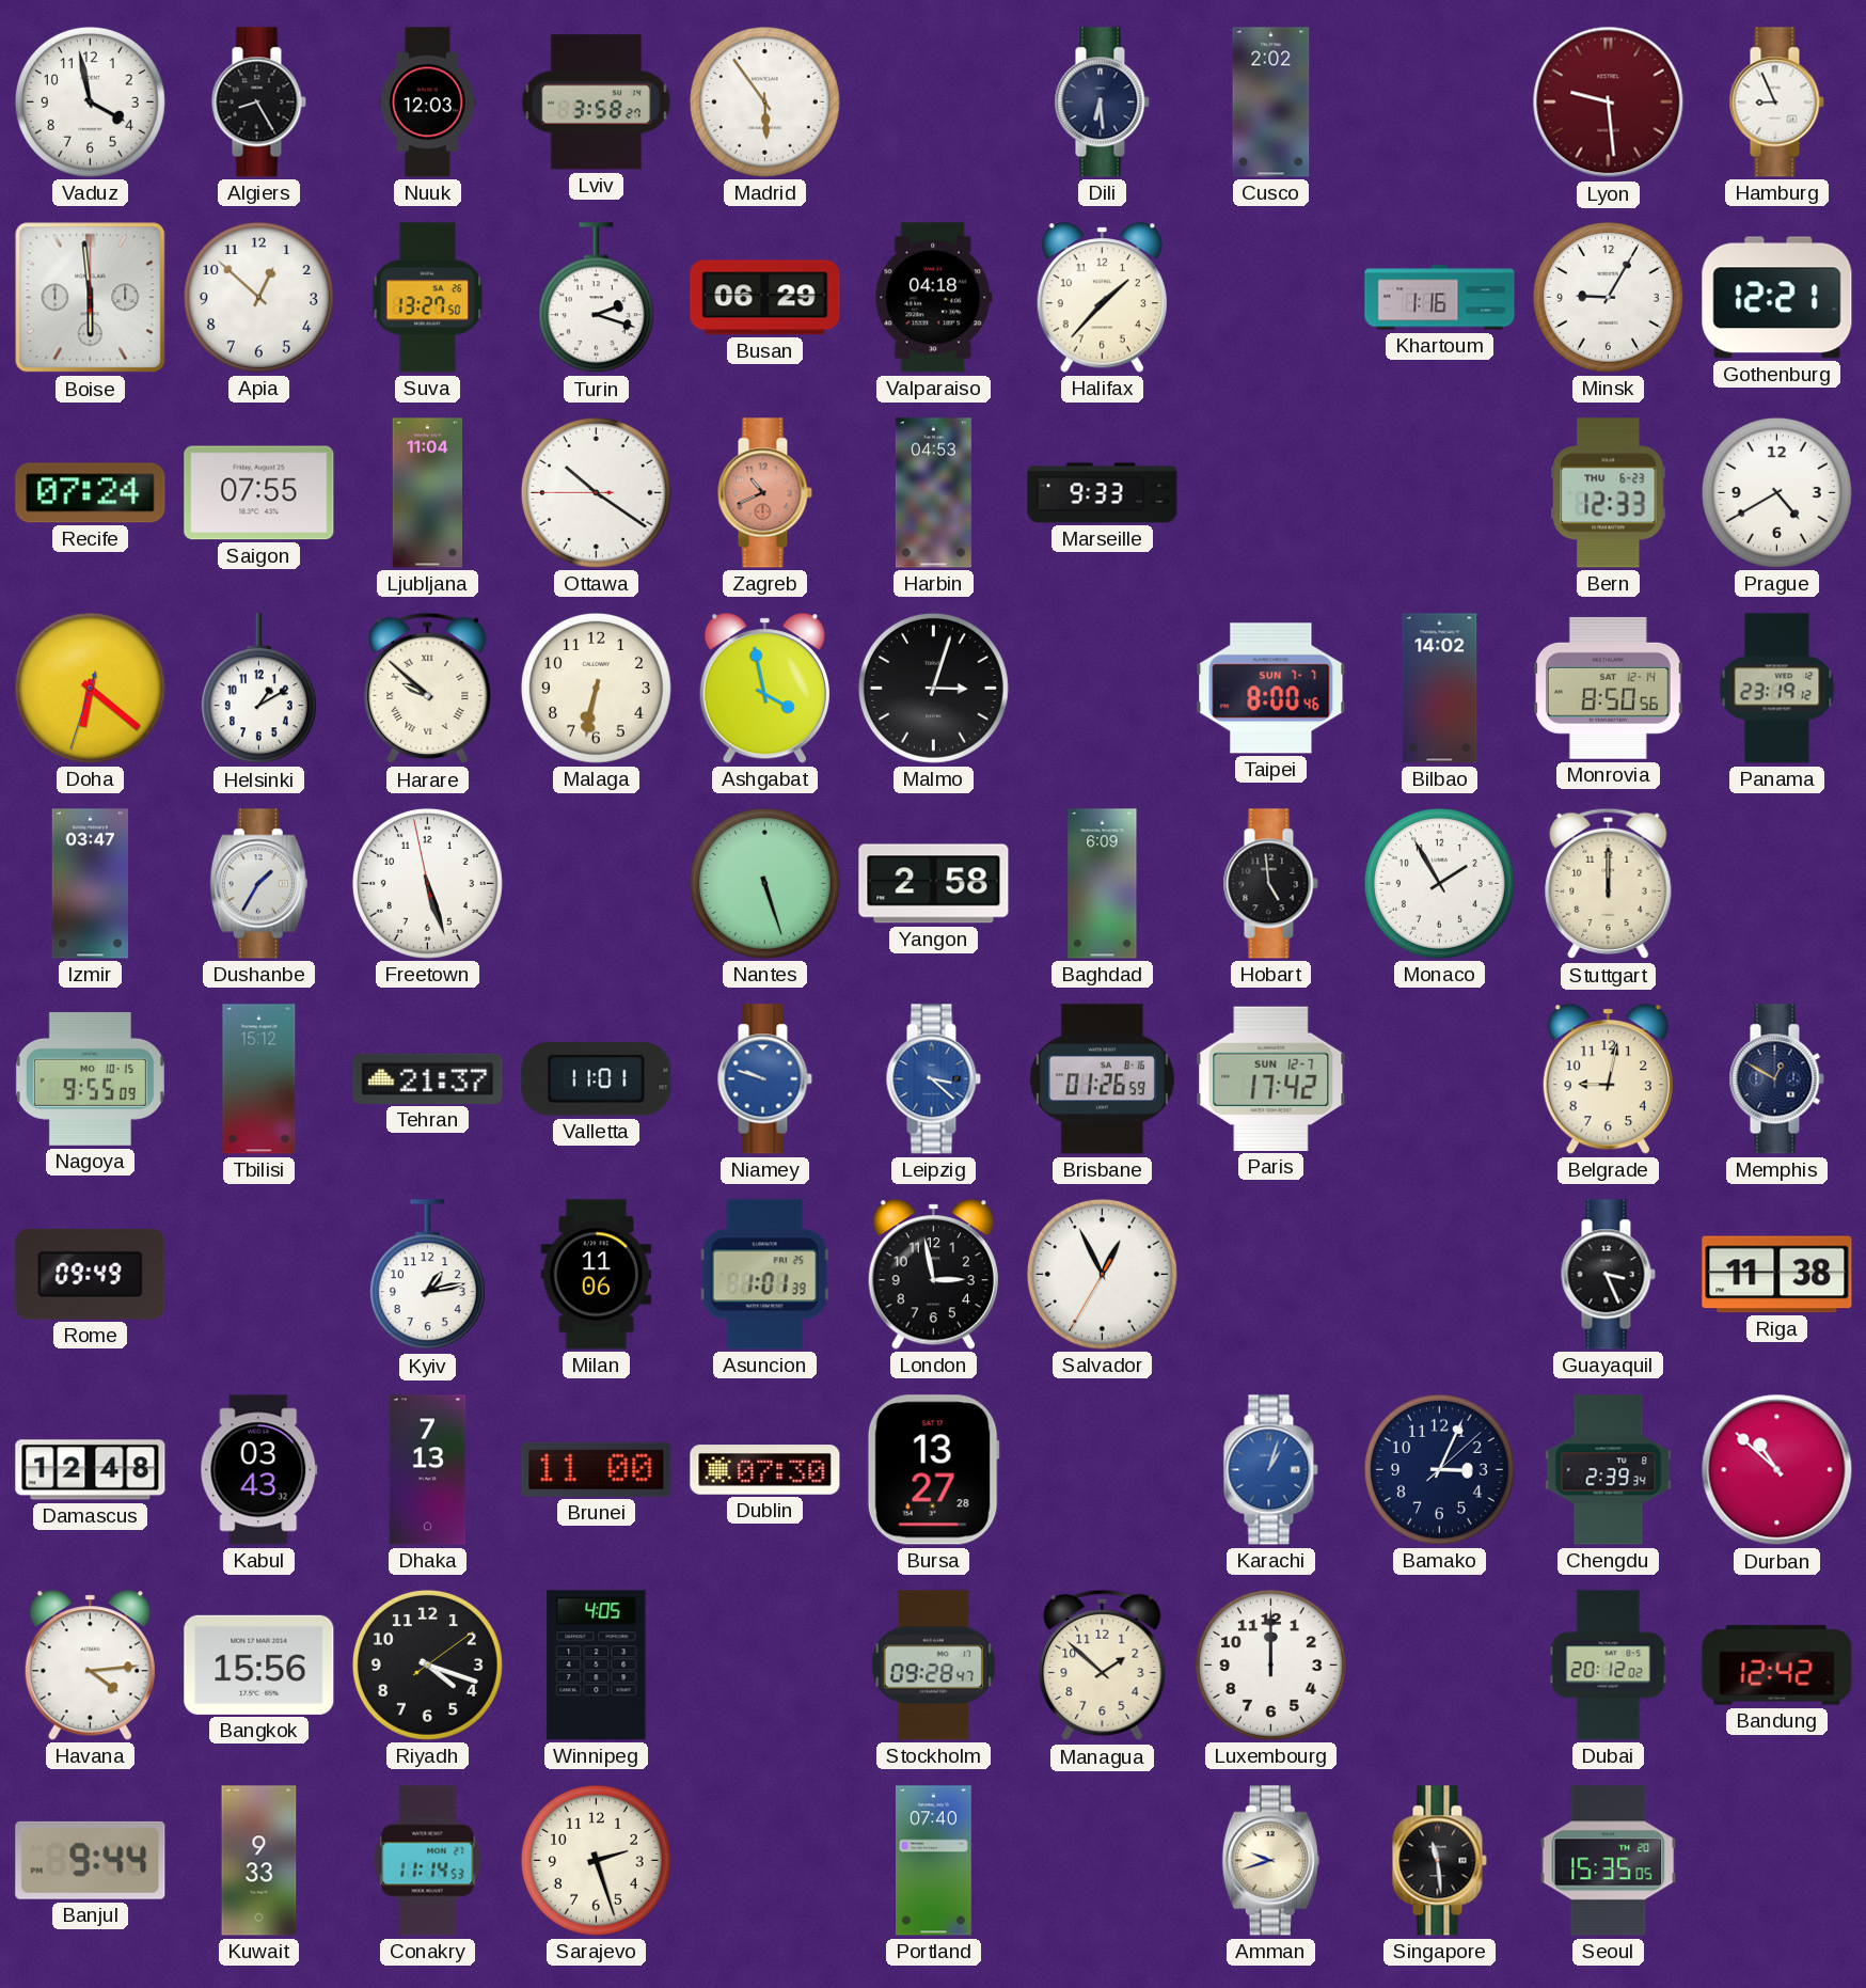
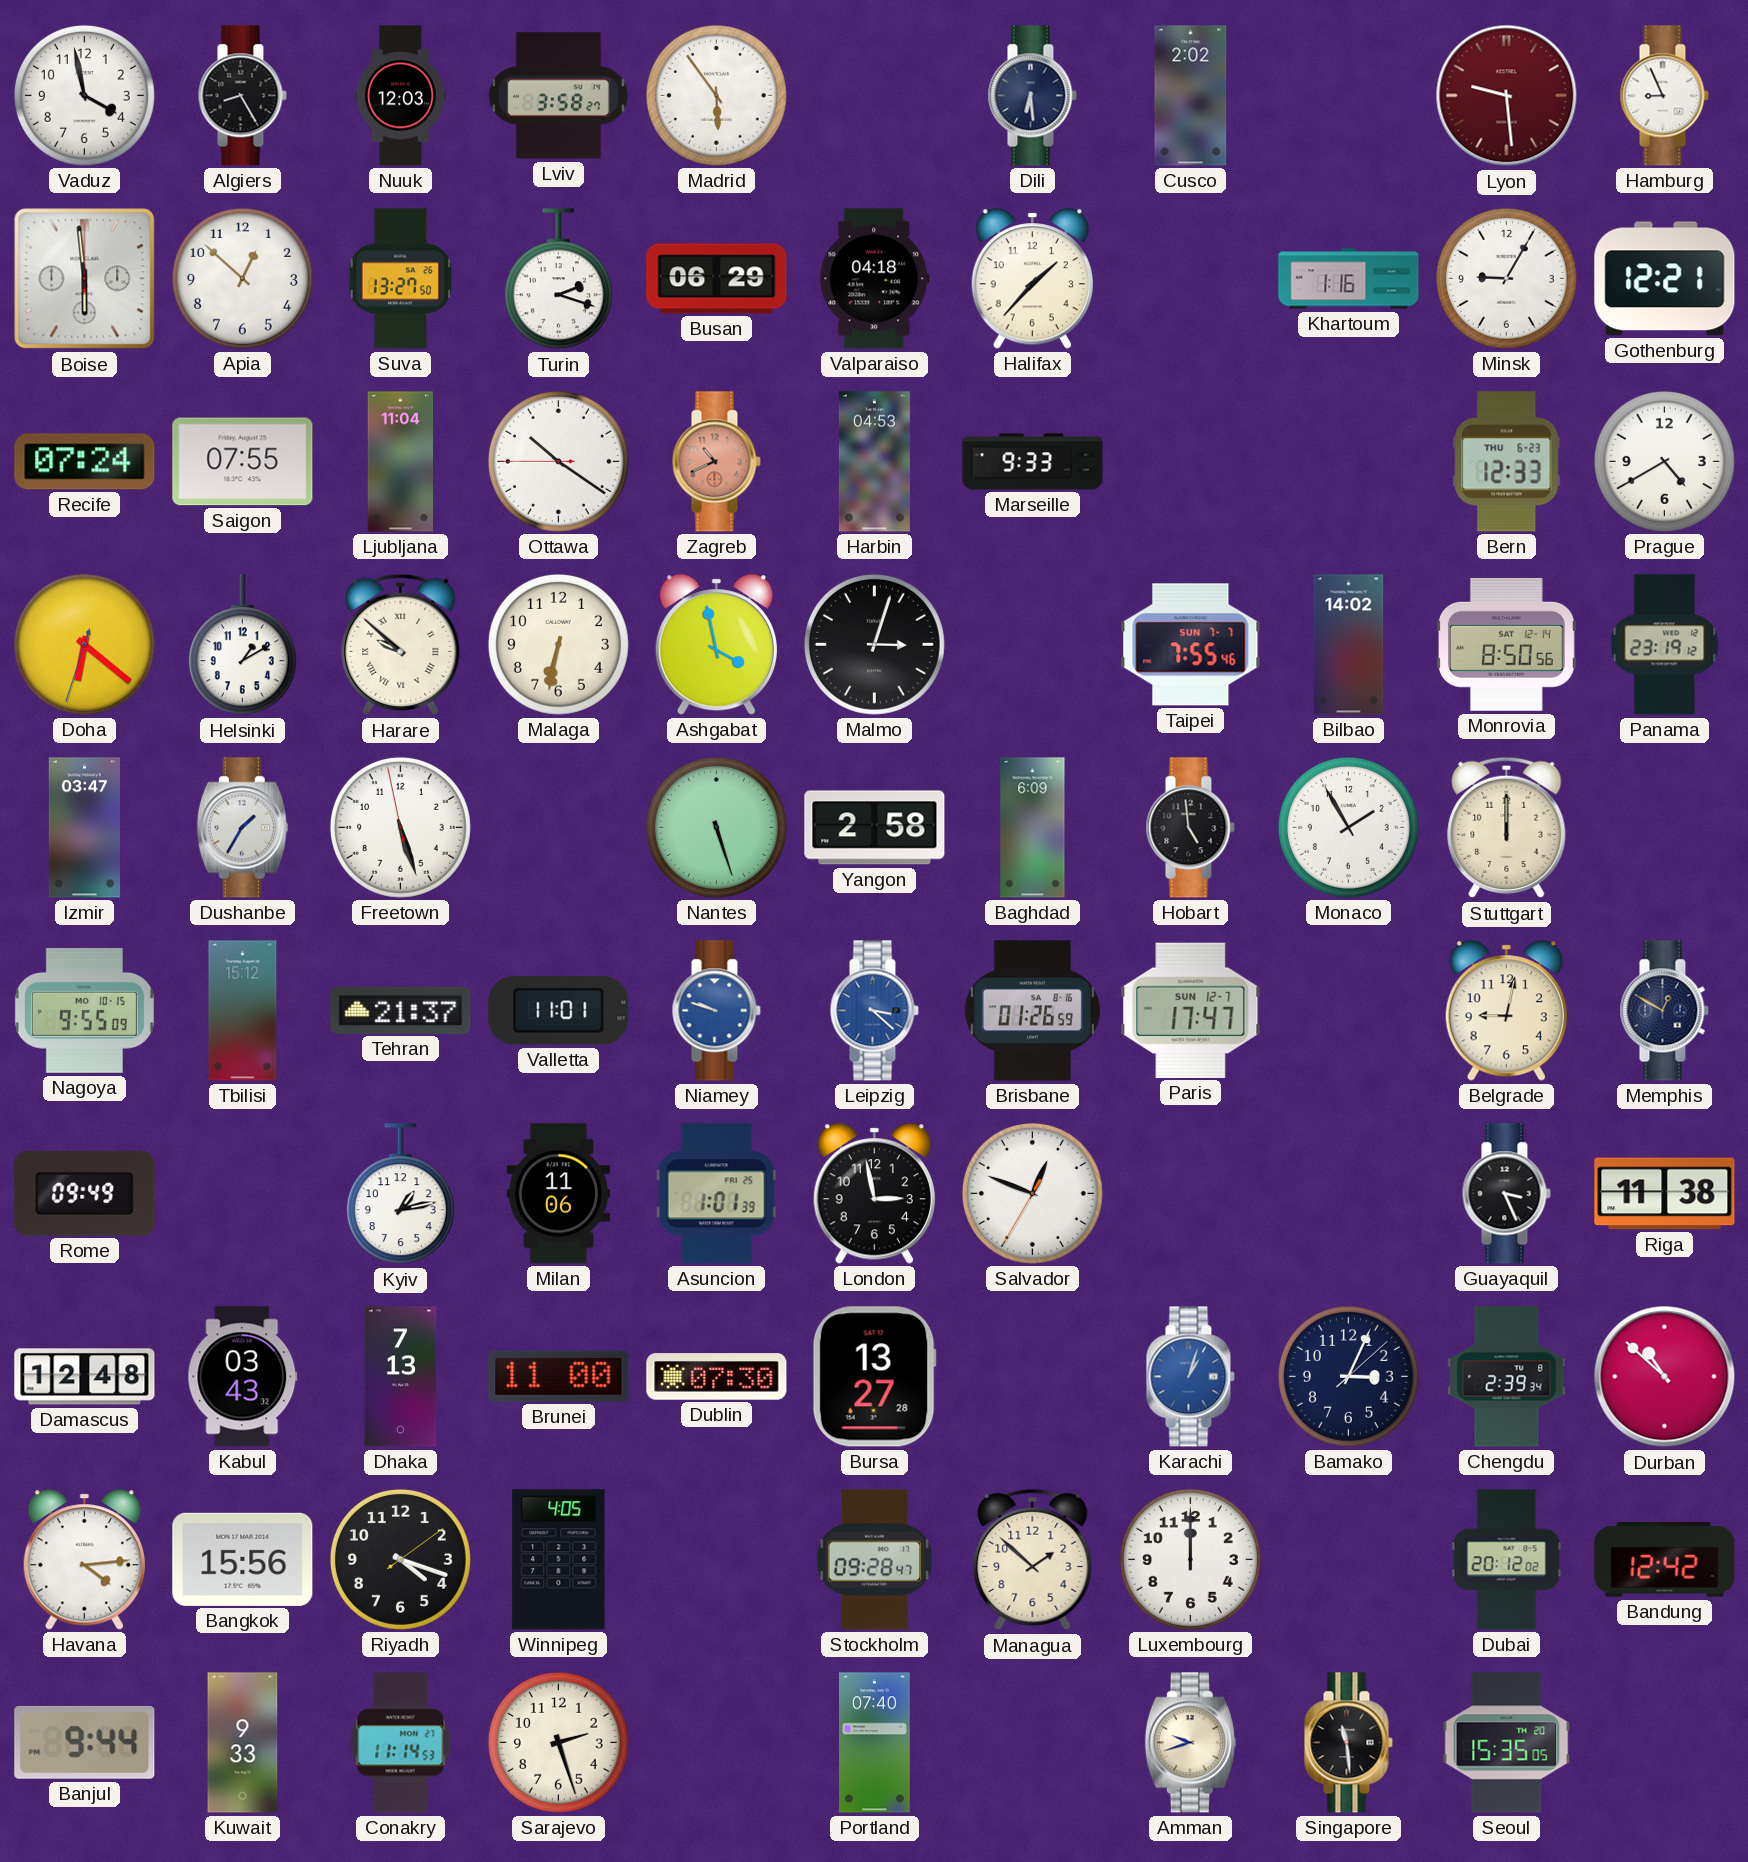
Taipei: 8:00 -> 7:55
Paris: 17:42 -> 17:47
Salvador: 12:55 -> 12:48
